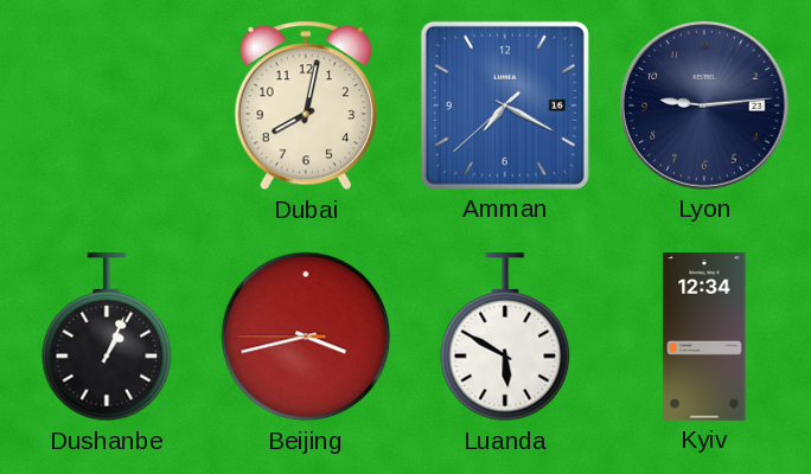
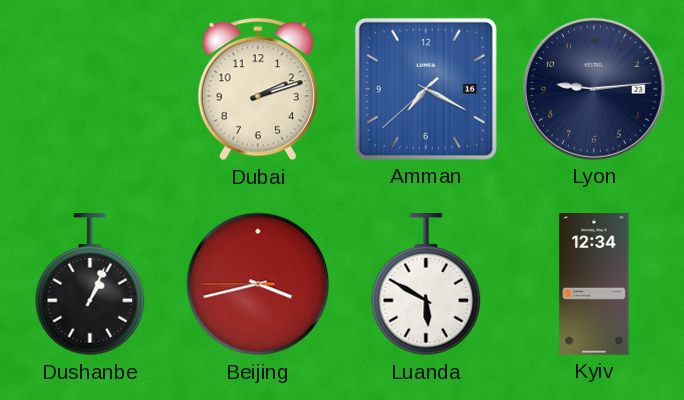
Dubai: 8:02 -> 2:12
